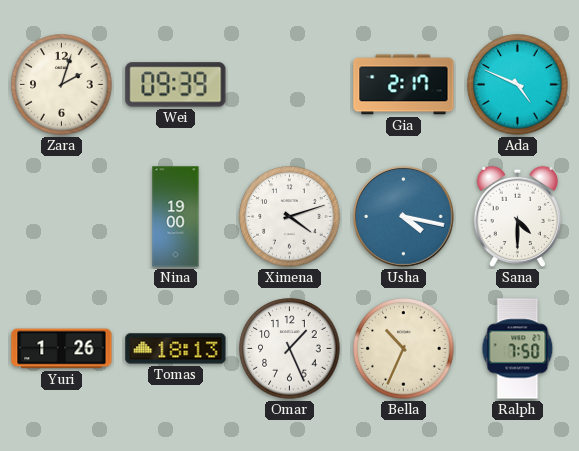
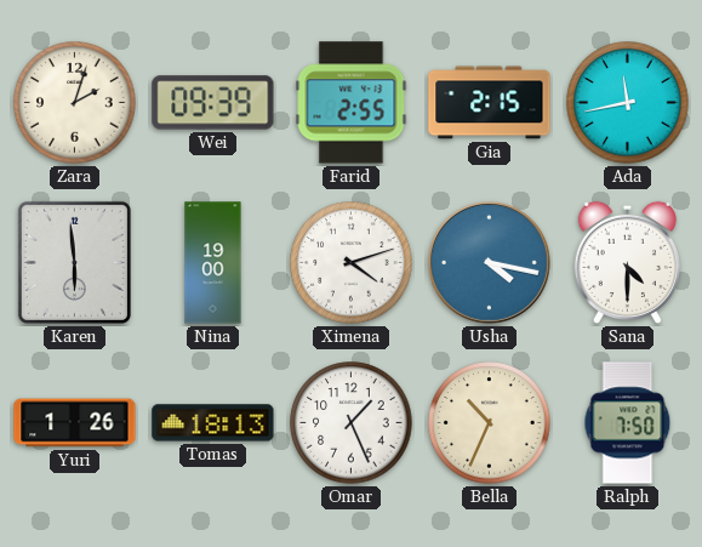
Farid: none -> 2:55
Gia: 2:17 -> 2:15
Ada: 4:49 -> 11:43
Karen: none -> 5:59
